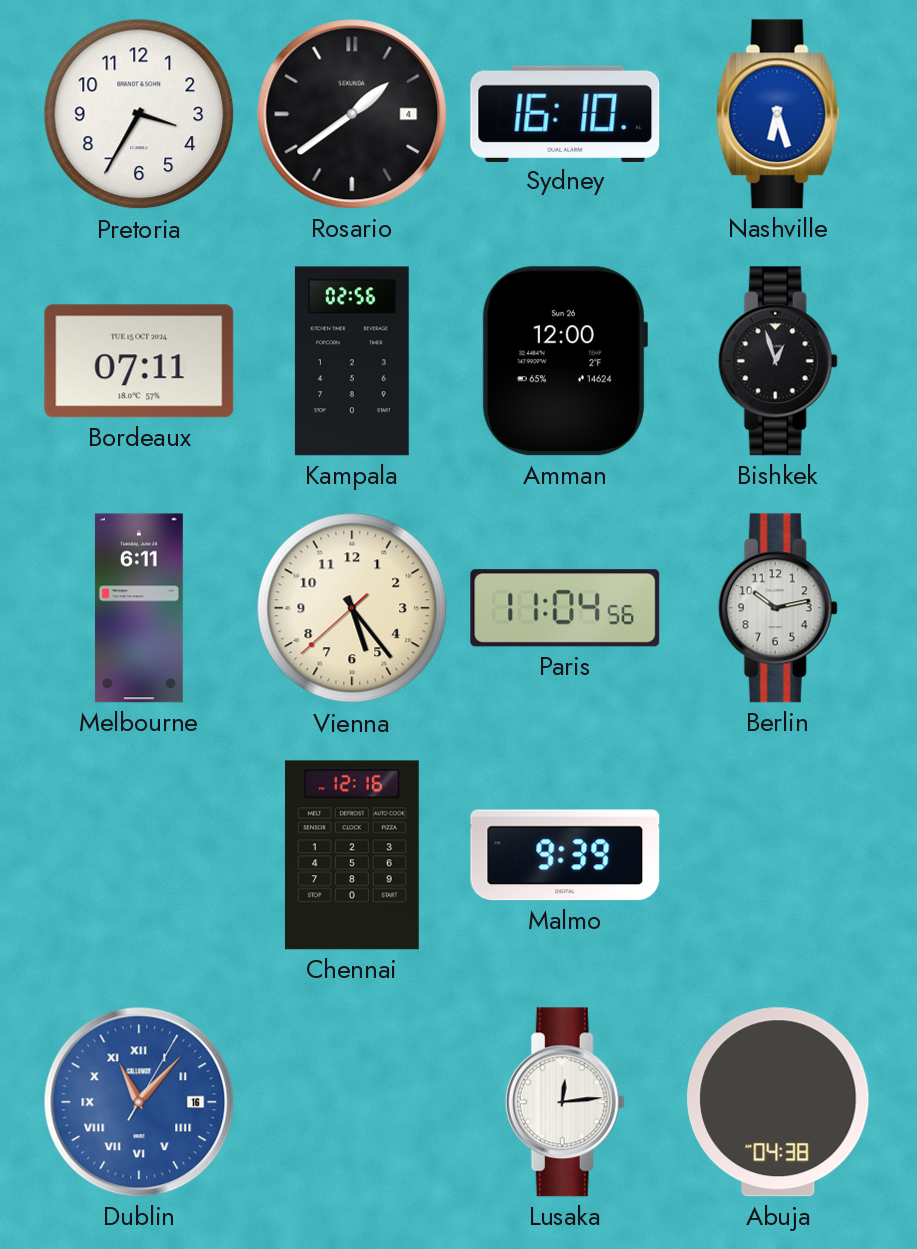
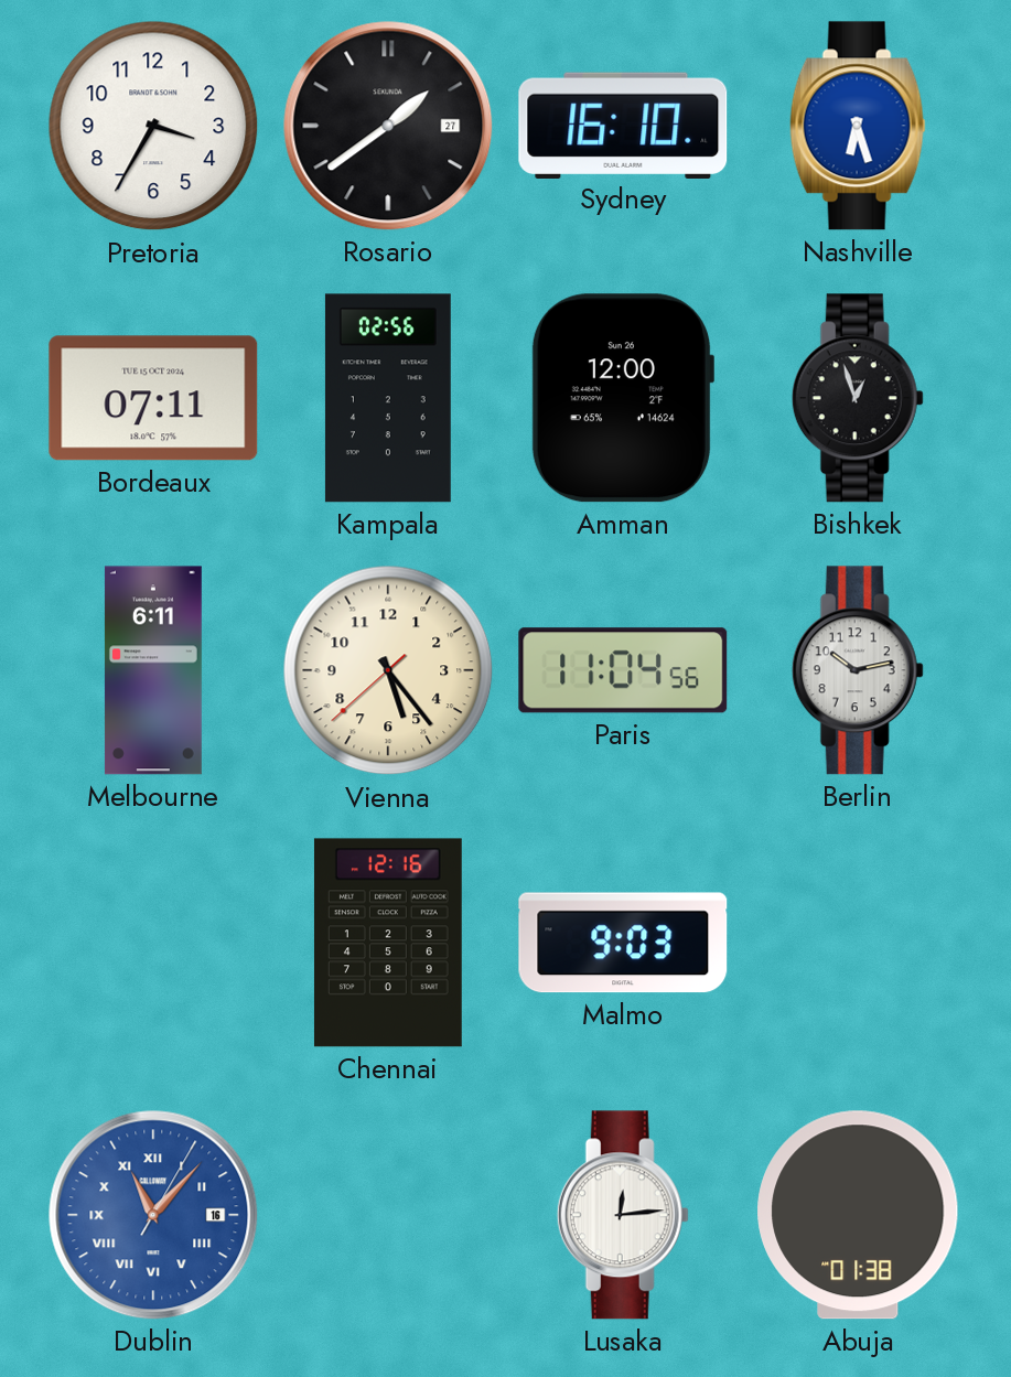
Rosario date: 4 -> 27
Malmo: 9:39 -> 9:03
Abuja: 04:38 -> 01:38
